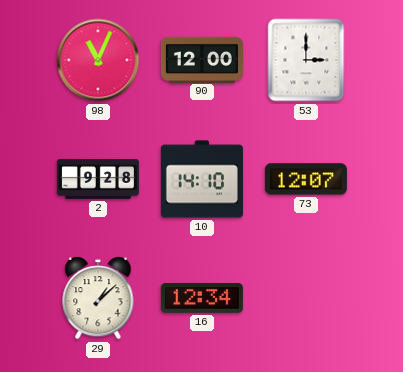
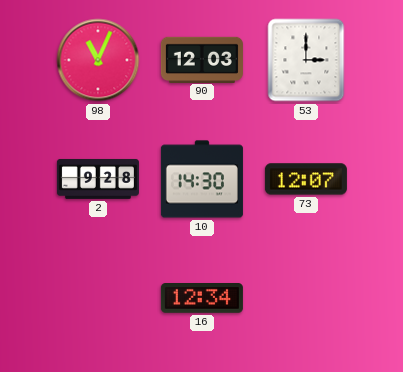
90: 12:00 -> 12:03
10: 14:10 -> 14:30
29: 1:08 -> none
